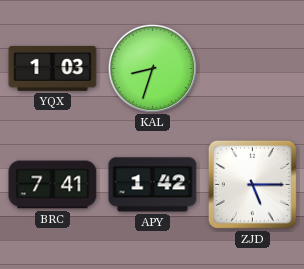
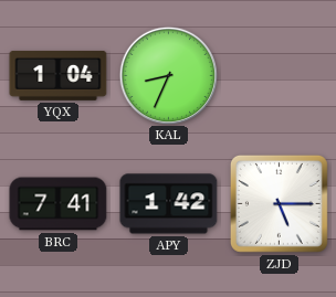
YQX: 1:03 -> 1:04
KAL: 8:33 -> 8:34
